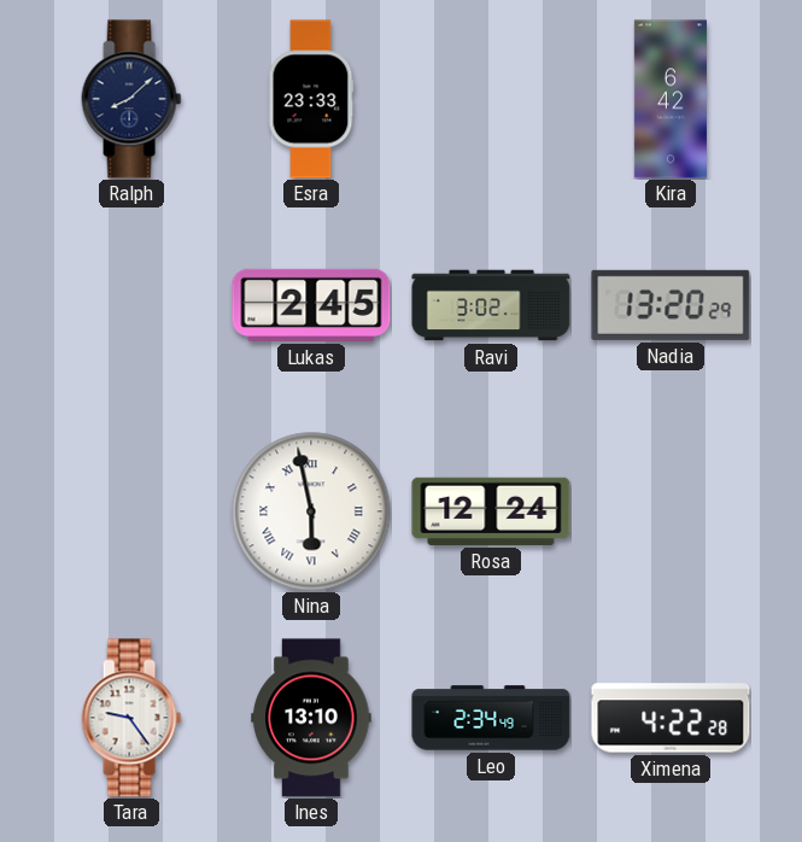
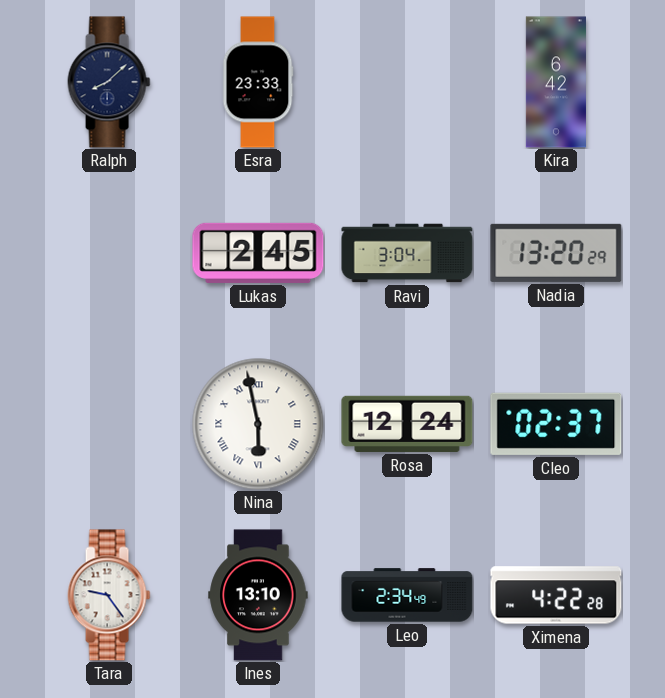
Ravi: 3:02 -> 3:04
Cleo: none -> 02:37
